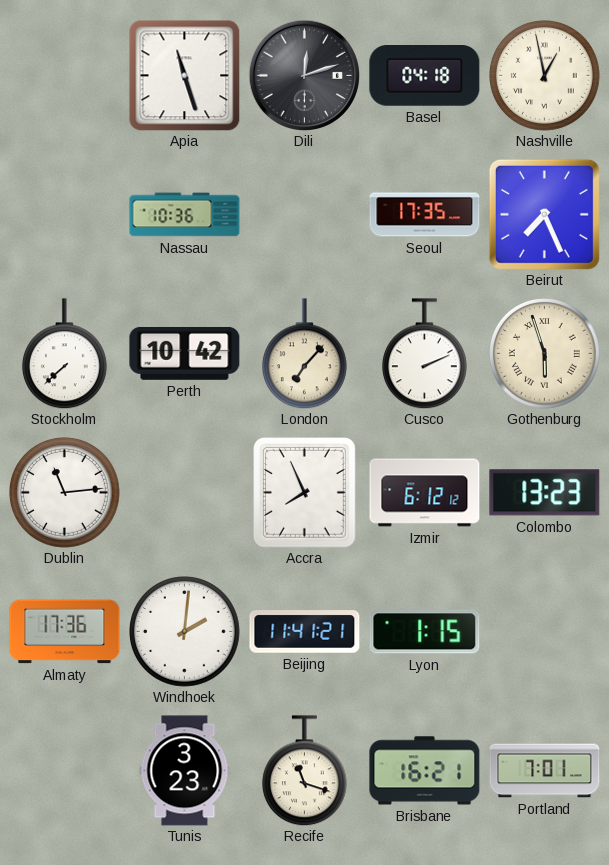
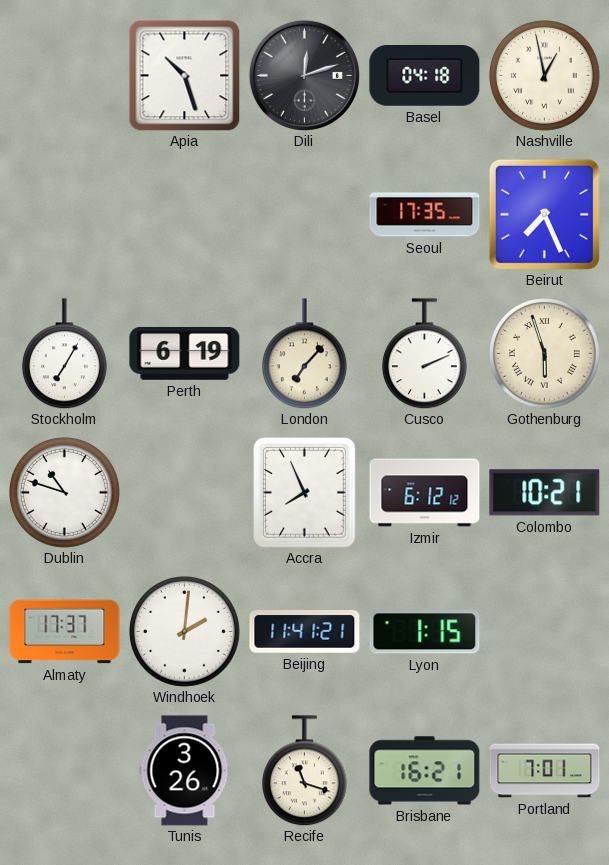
Apia: 11:27 -> 10:27
Nassau: 10:36 -> none
Stockholm: 7:38 -> 7:05
Perth: 10:42 -> 6:19
Dublin: 11:14 -> 10:48
Colombo: 13:23 -> 10:21
Almaty: 17:36 -> 17:37
Tunis: 3:23 -> 3:26
